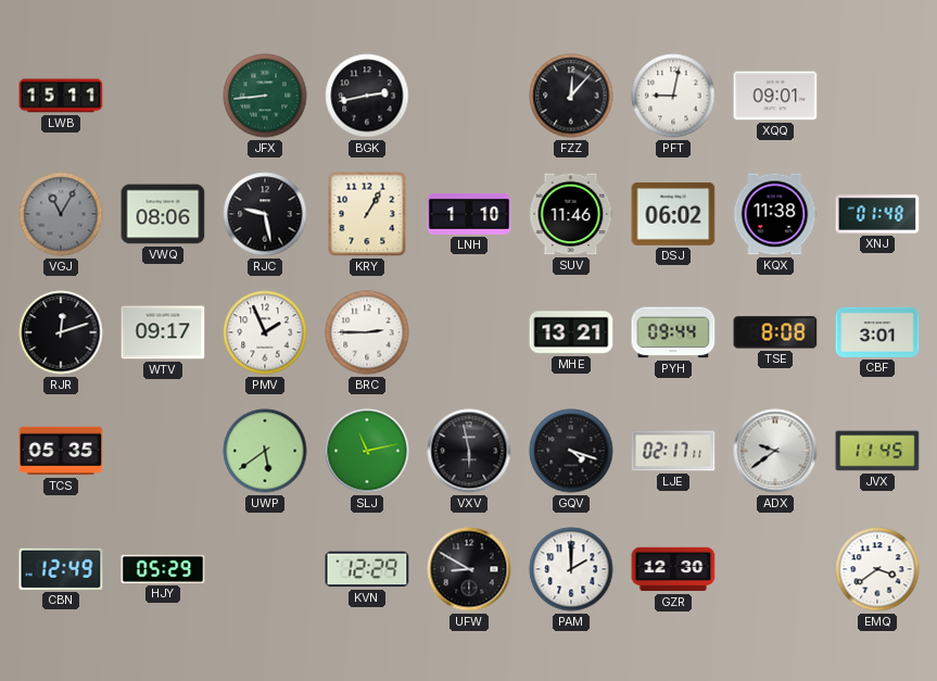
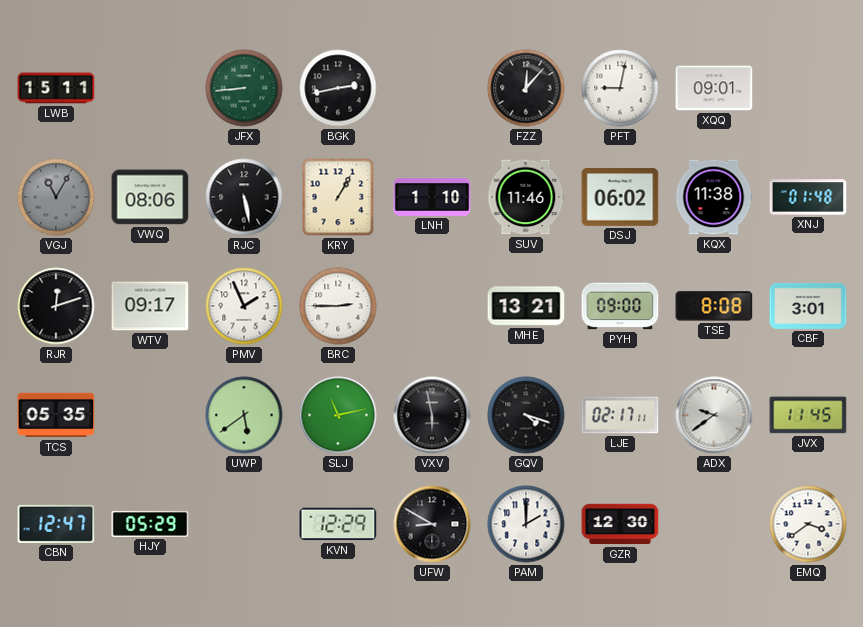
RJC: 9:28 -> 5:28
PYH: 09:44 -> 09:00
CBN: 12:49 -> 12:47
